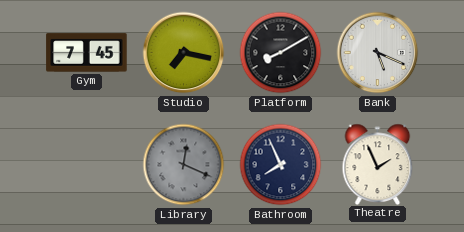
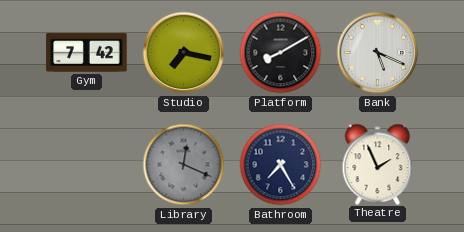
Gym: 7:45 -> 7:42
Bathroom: 7:56 -> 7:25
